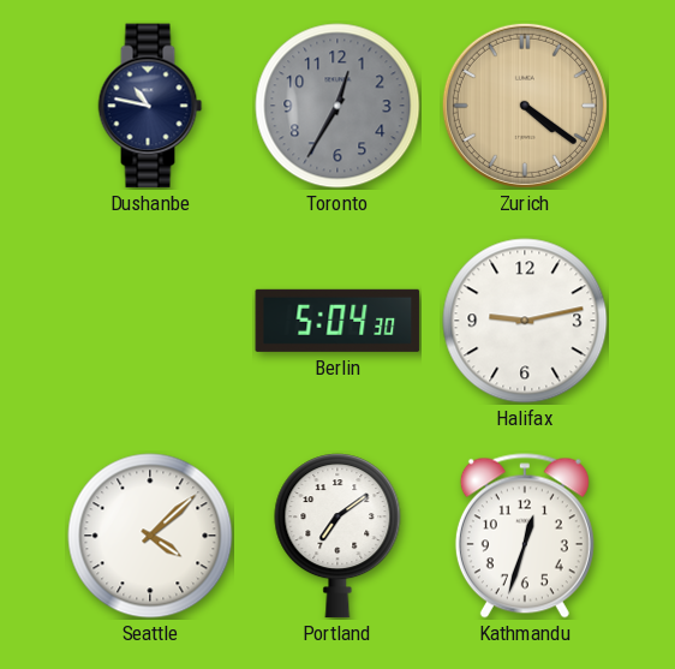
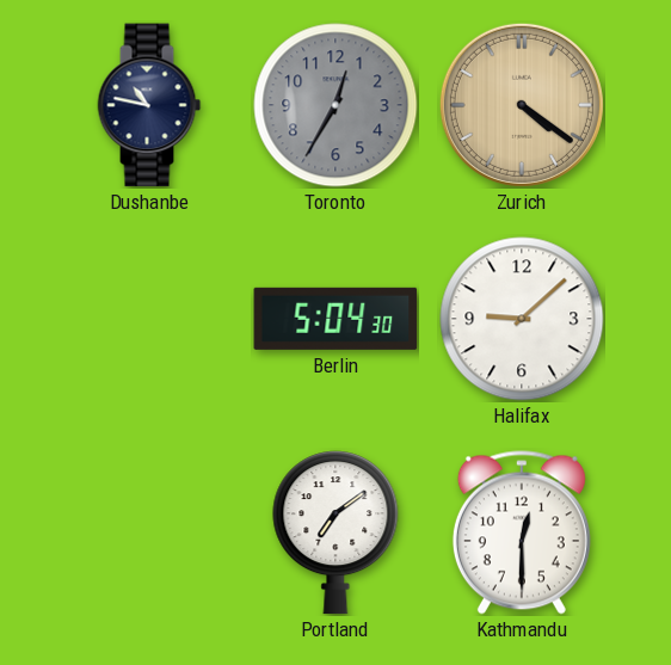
Halifax: 9:13 -> 9:08
Seattle: 4:08 -> none
Kathmandu: 12:33 -> 12:30
